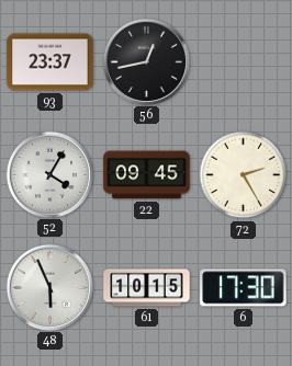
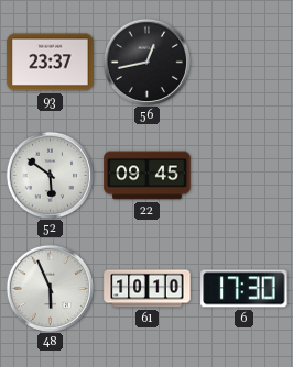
52: 4:05 -> 5:51
72: 2:25 -> none
61: 10:15 -> 10:10
